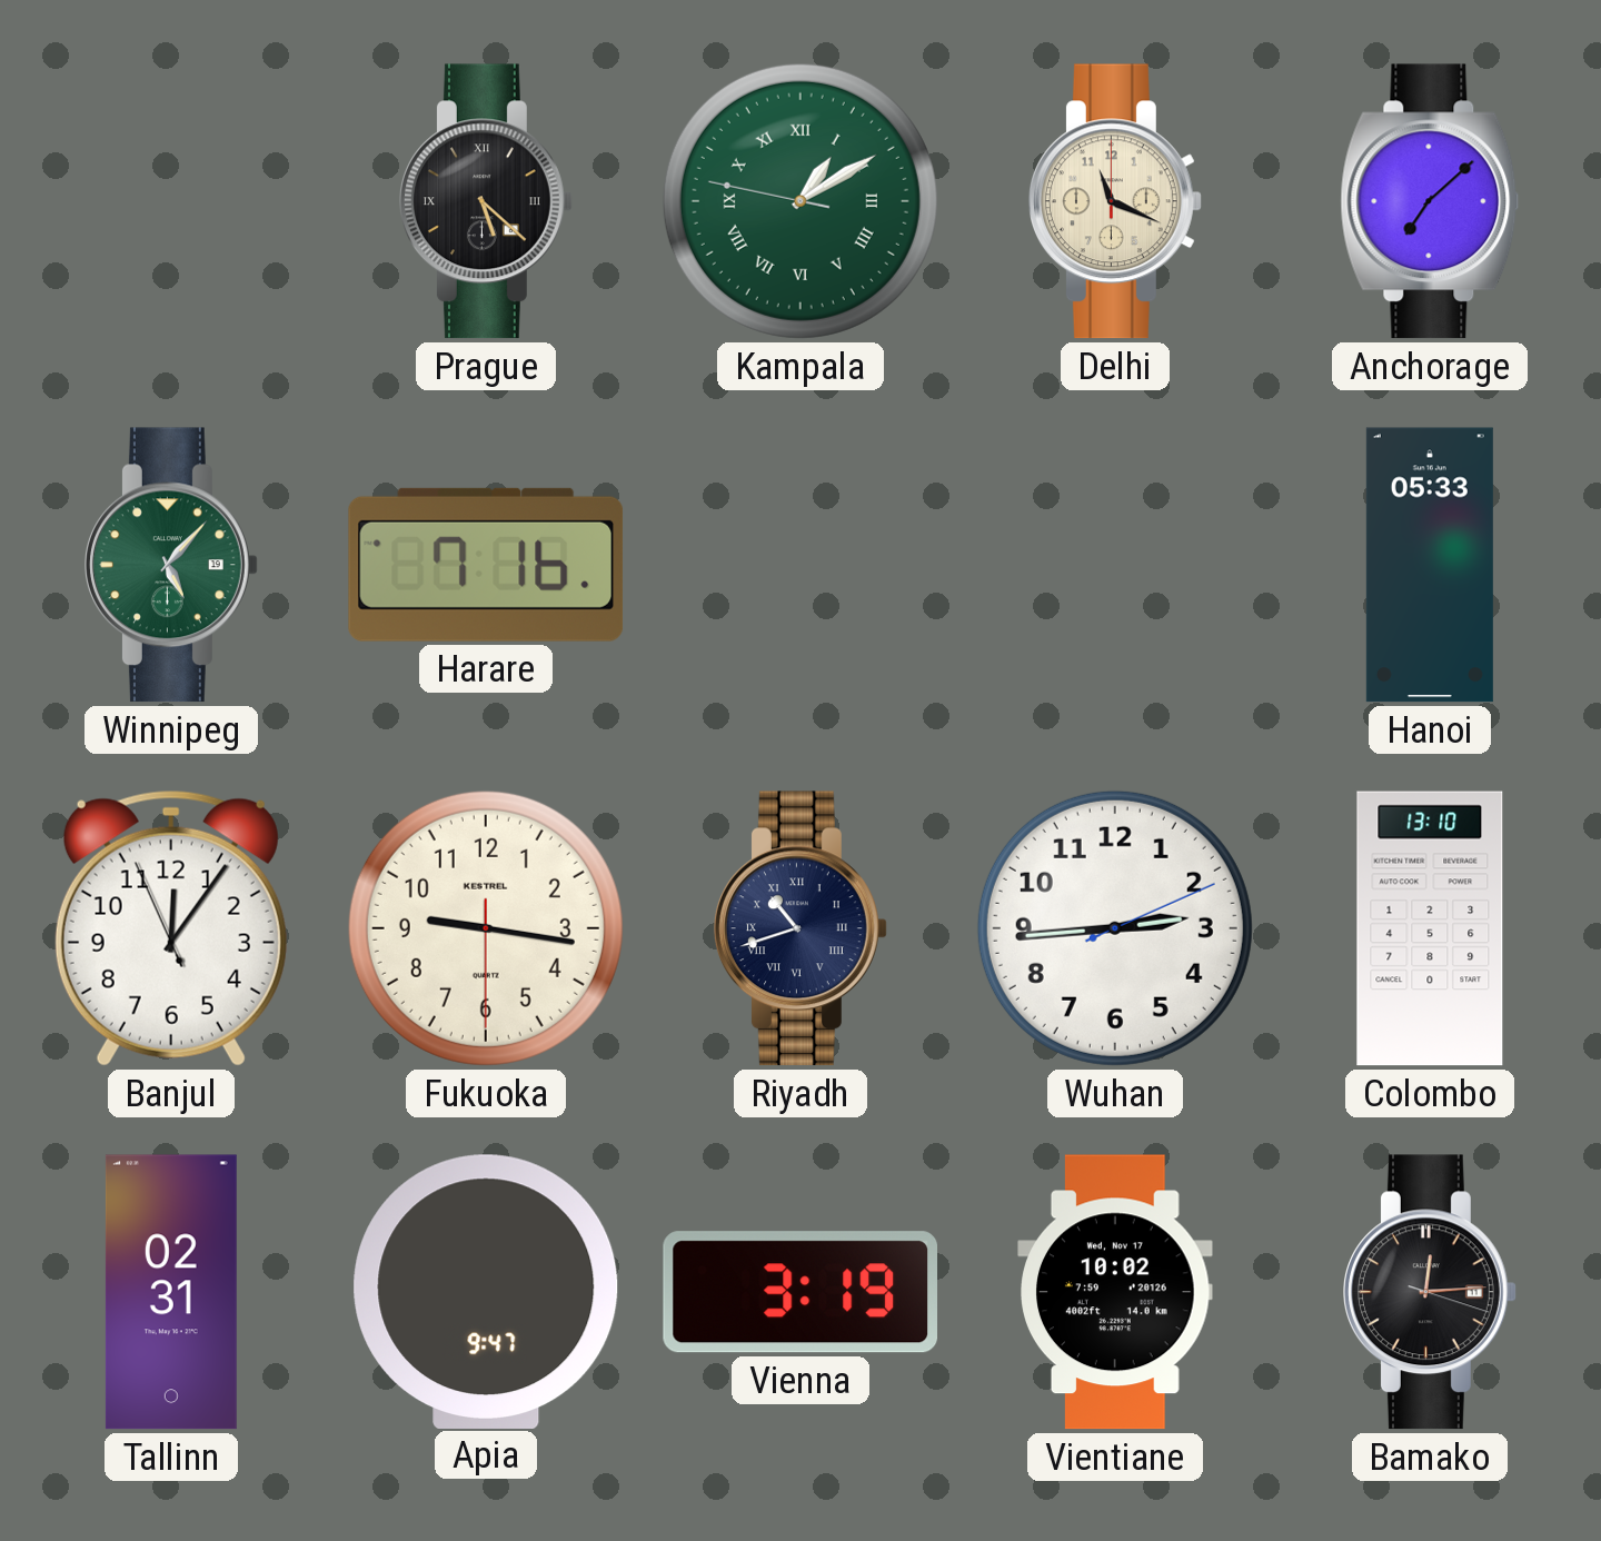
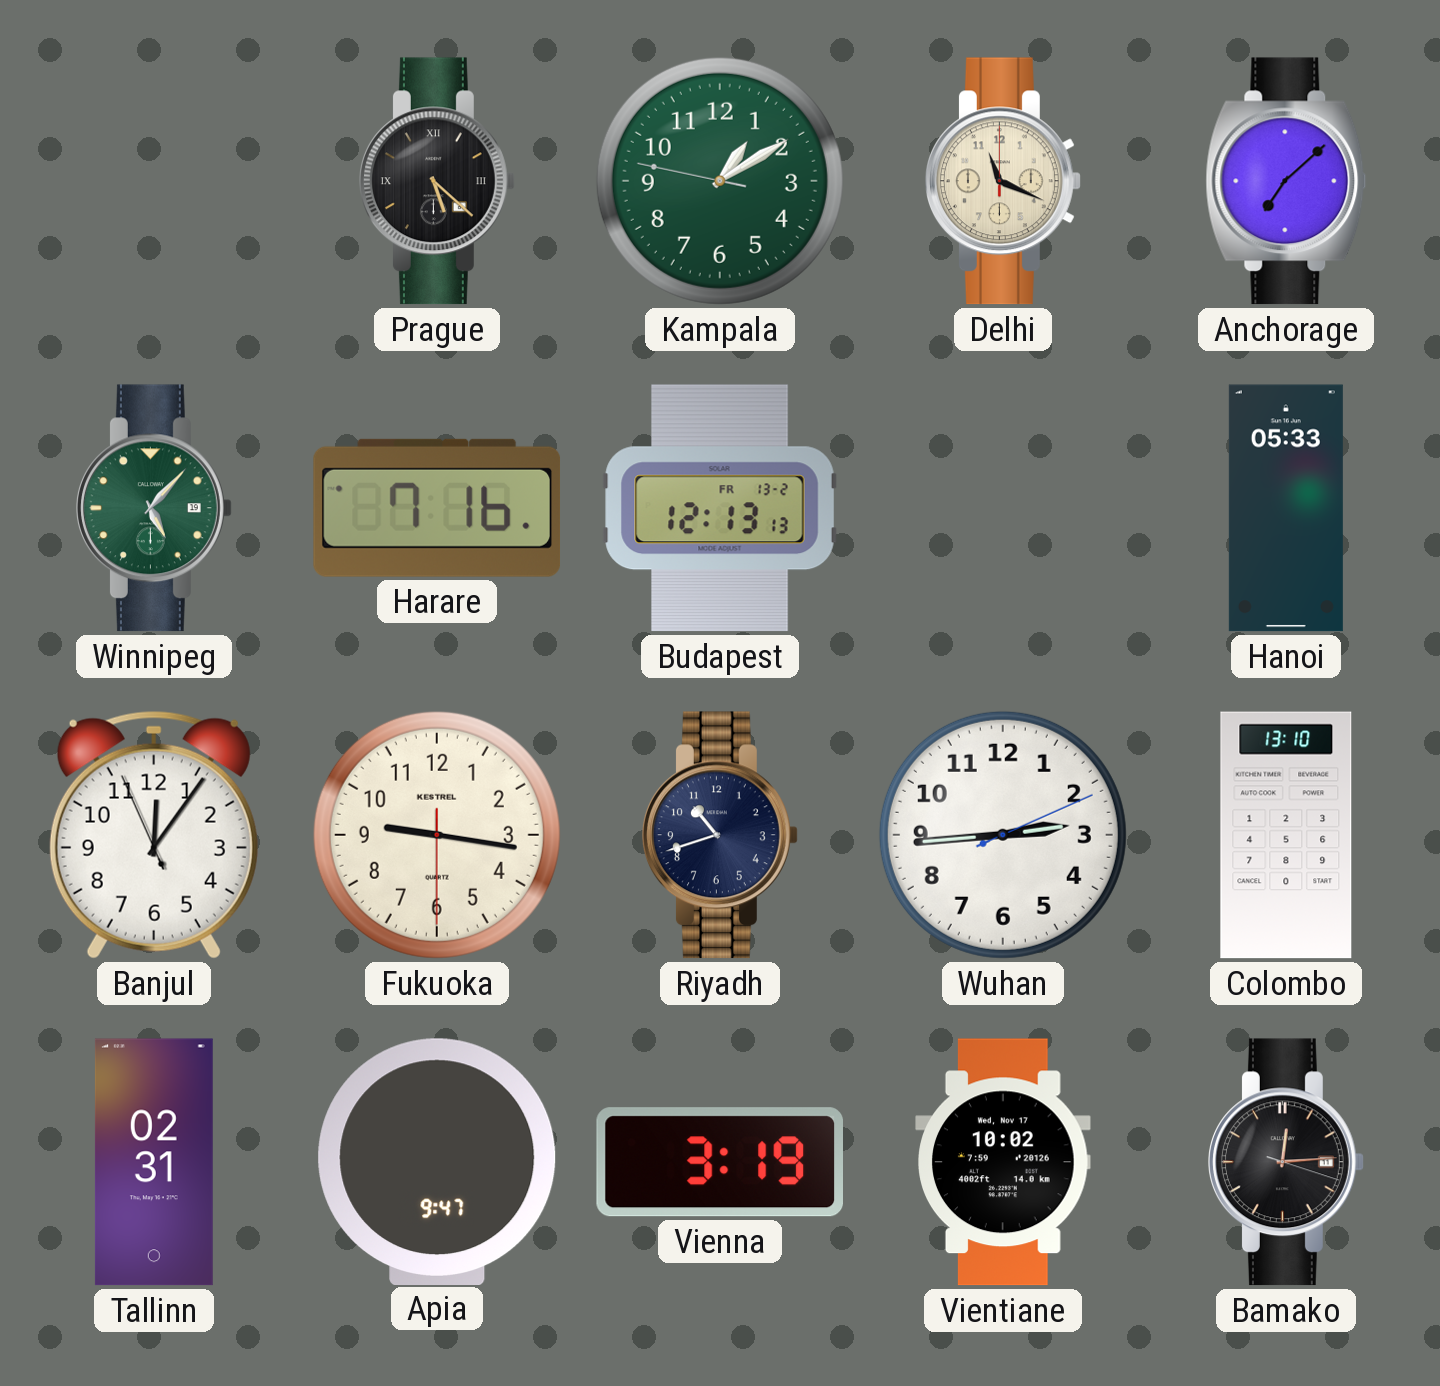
Kampala numerals: Roman -> Arabic
Budapest: none -> 12:13
Riyadh numerals: Roman -> Arabic
